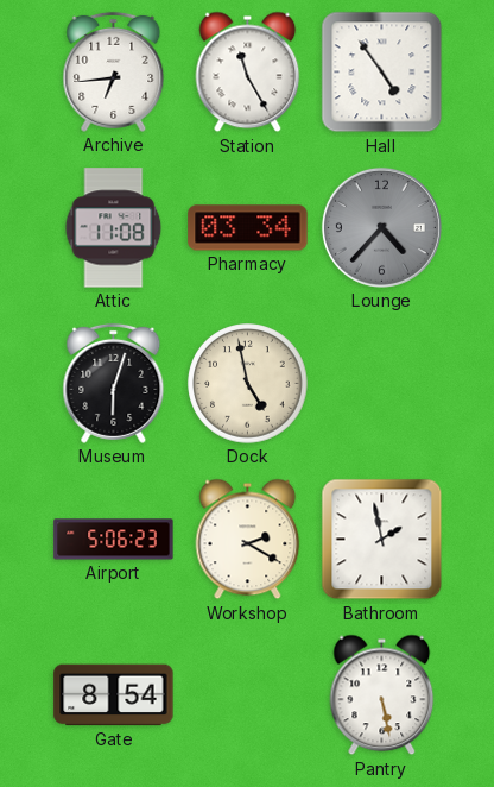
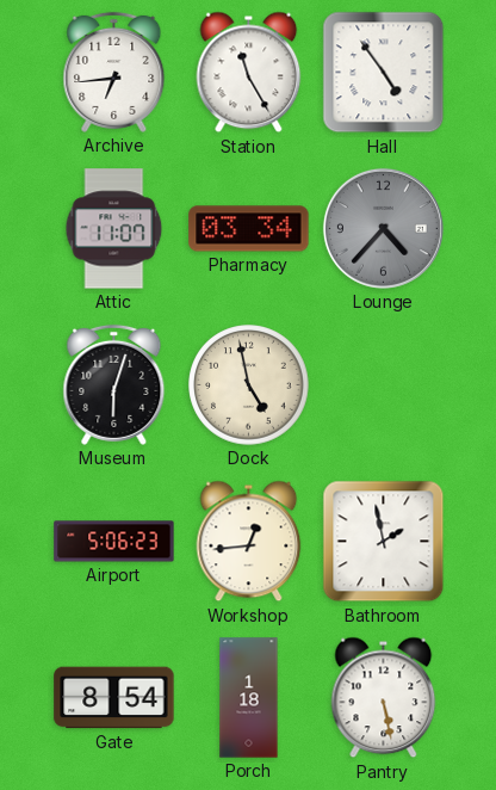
Attic: 11:08 -> 11:07
Workshop: 2:20 -> 12:44
Porch: none -> 1:18
